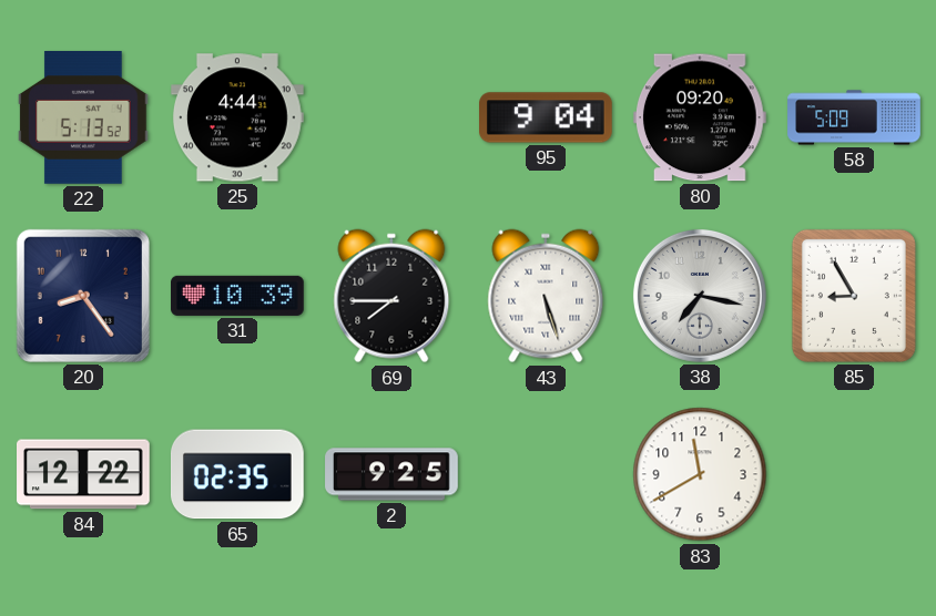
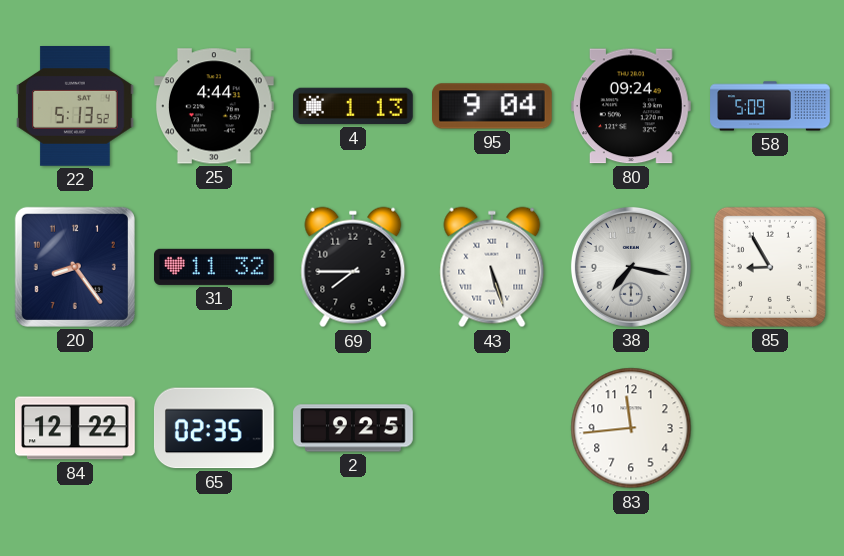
4: none -> 1:13
80: 09:20 -> 09:24
31: 10:39 -> 11:32
83: 11:40 -> 11:44
